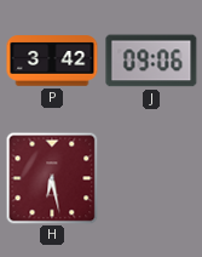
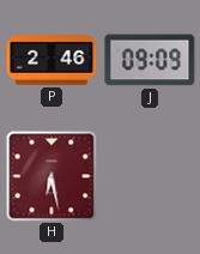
P: 3:42 -> 2:46
J: 09:06 -> 09:09
